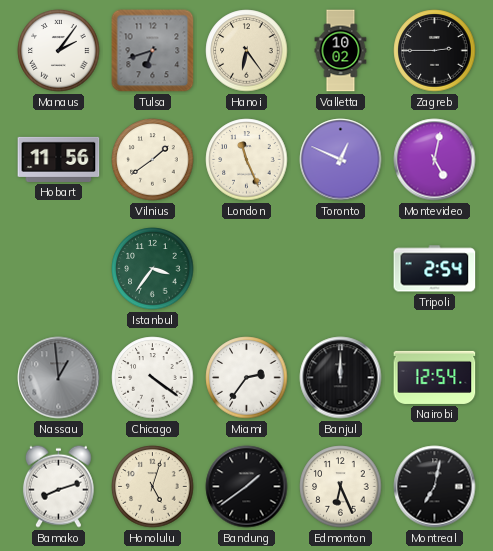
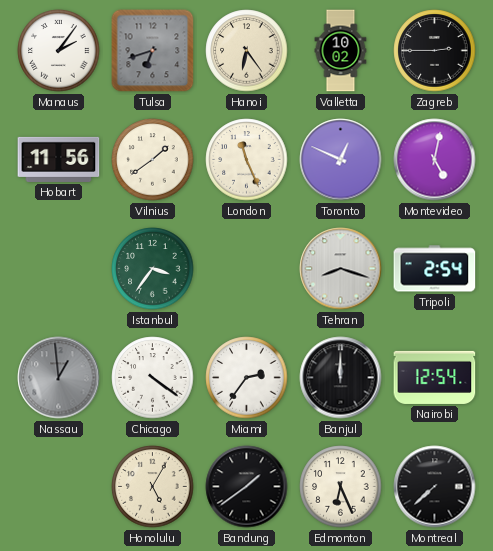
Tehran: none -> 8:18
Bamako: 8:12 -> none
Honolulu: 5:03 -> 5:05
Montreal: 7:02 -> 7:38
